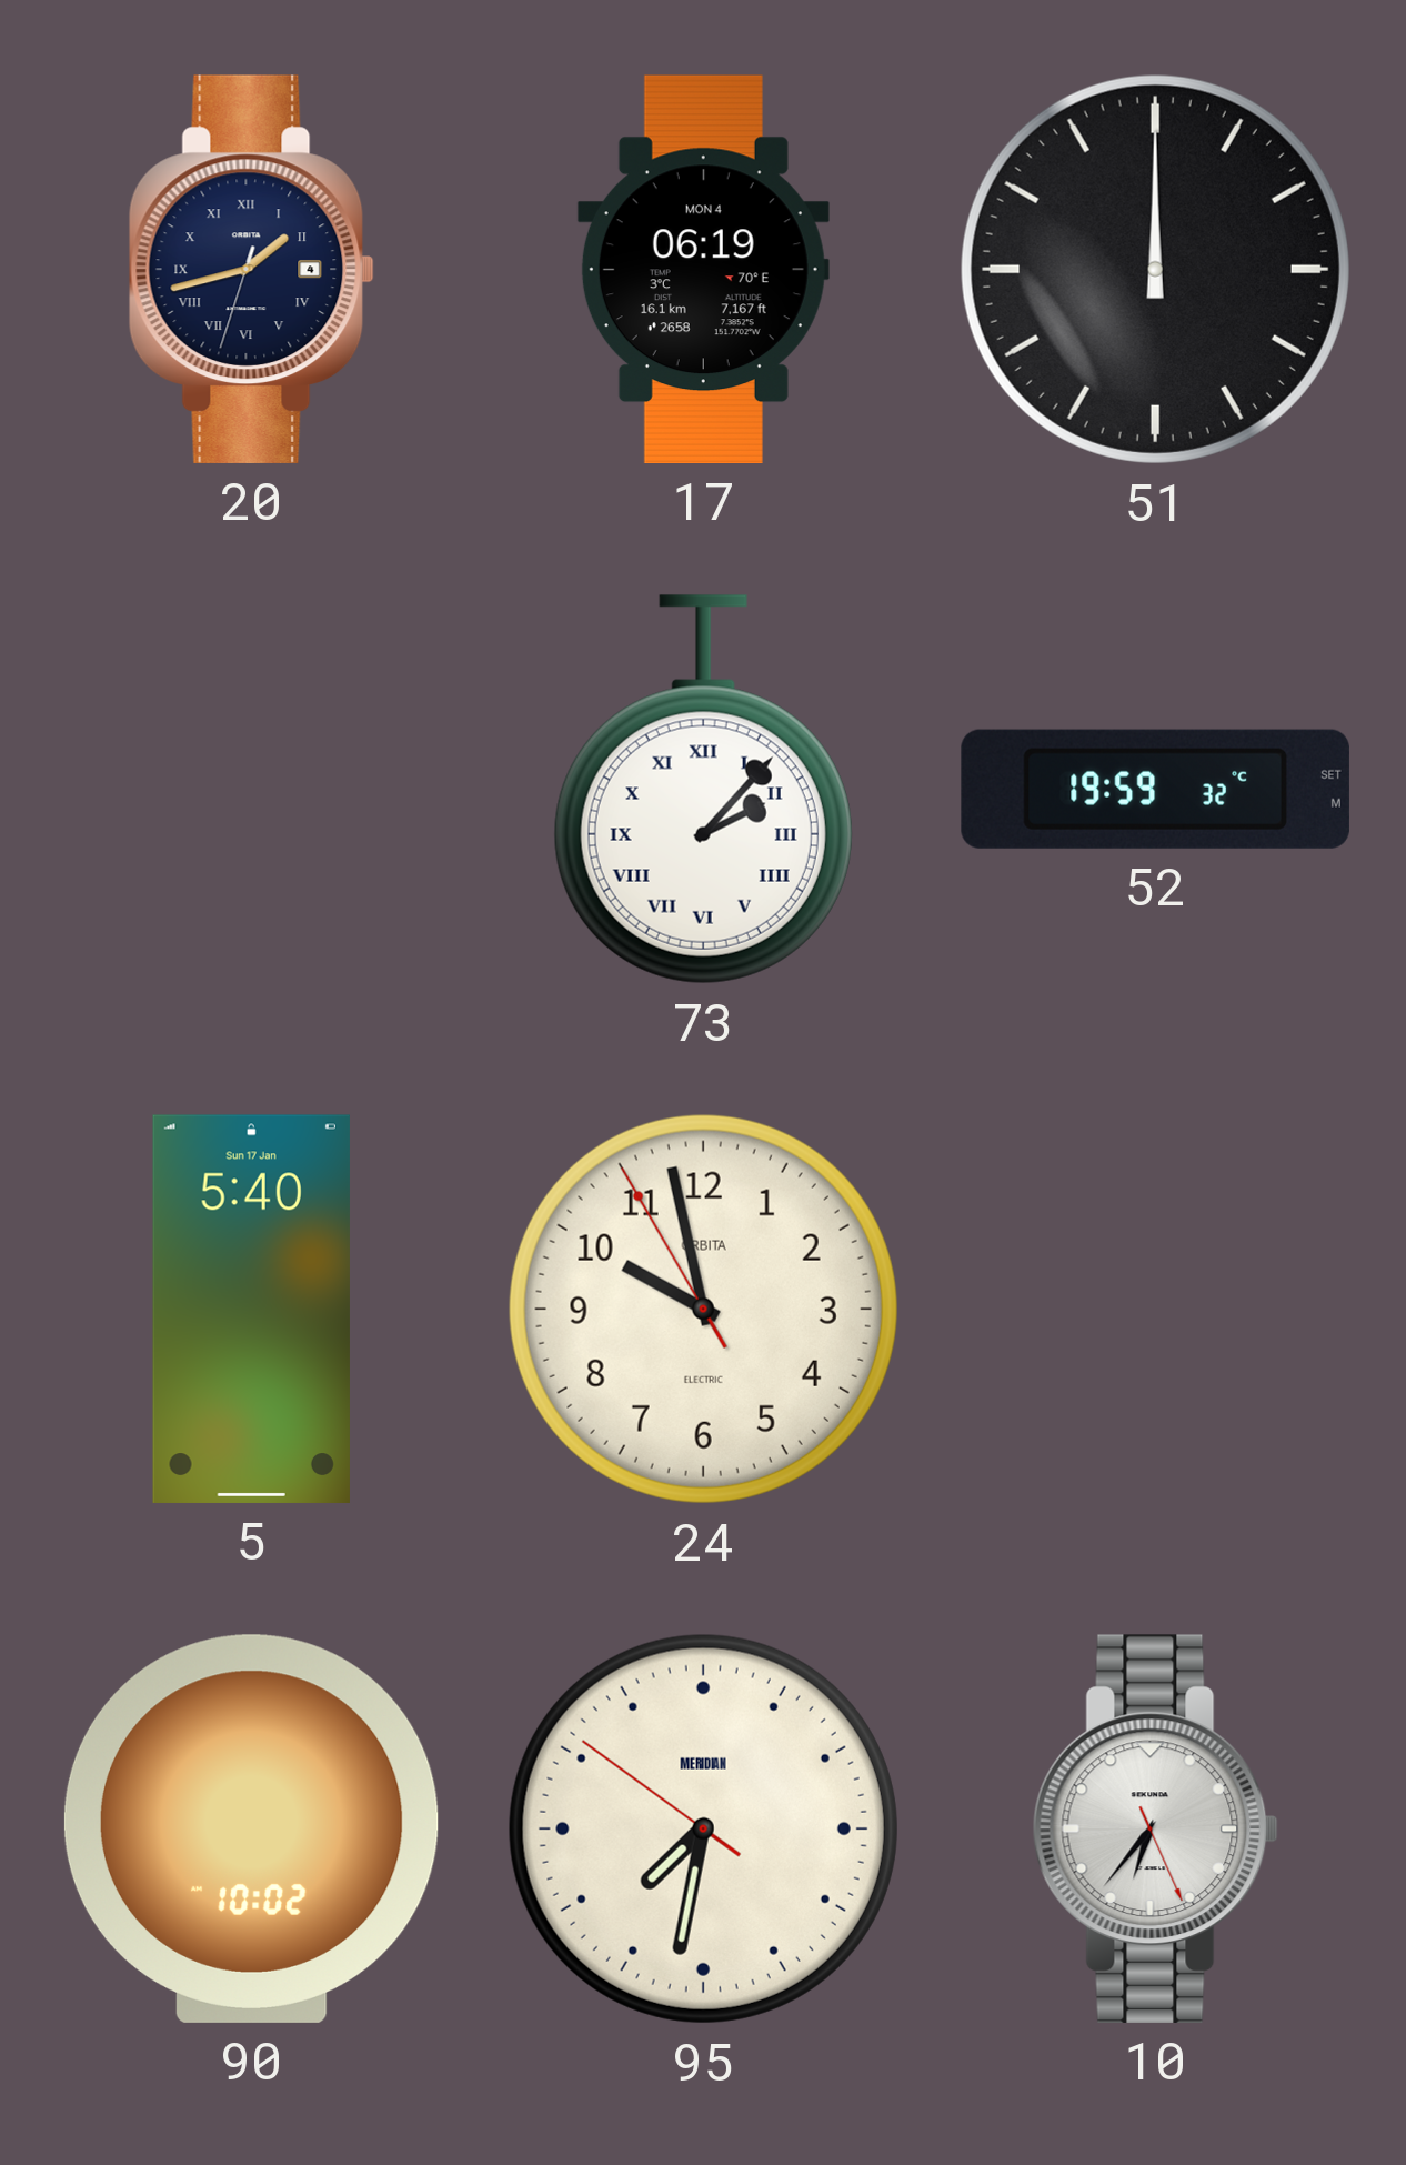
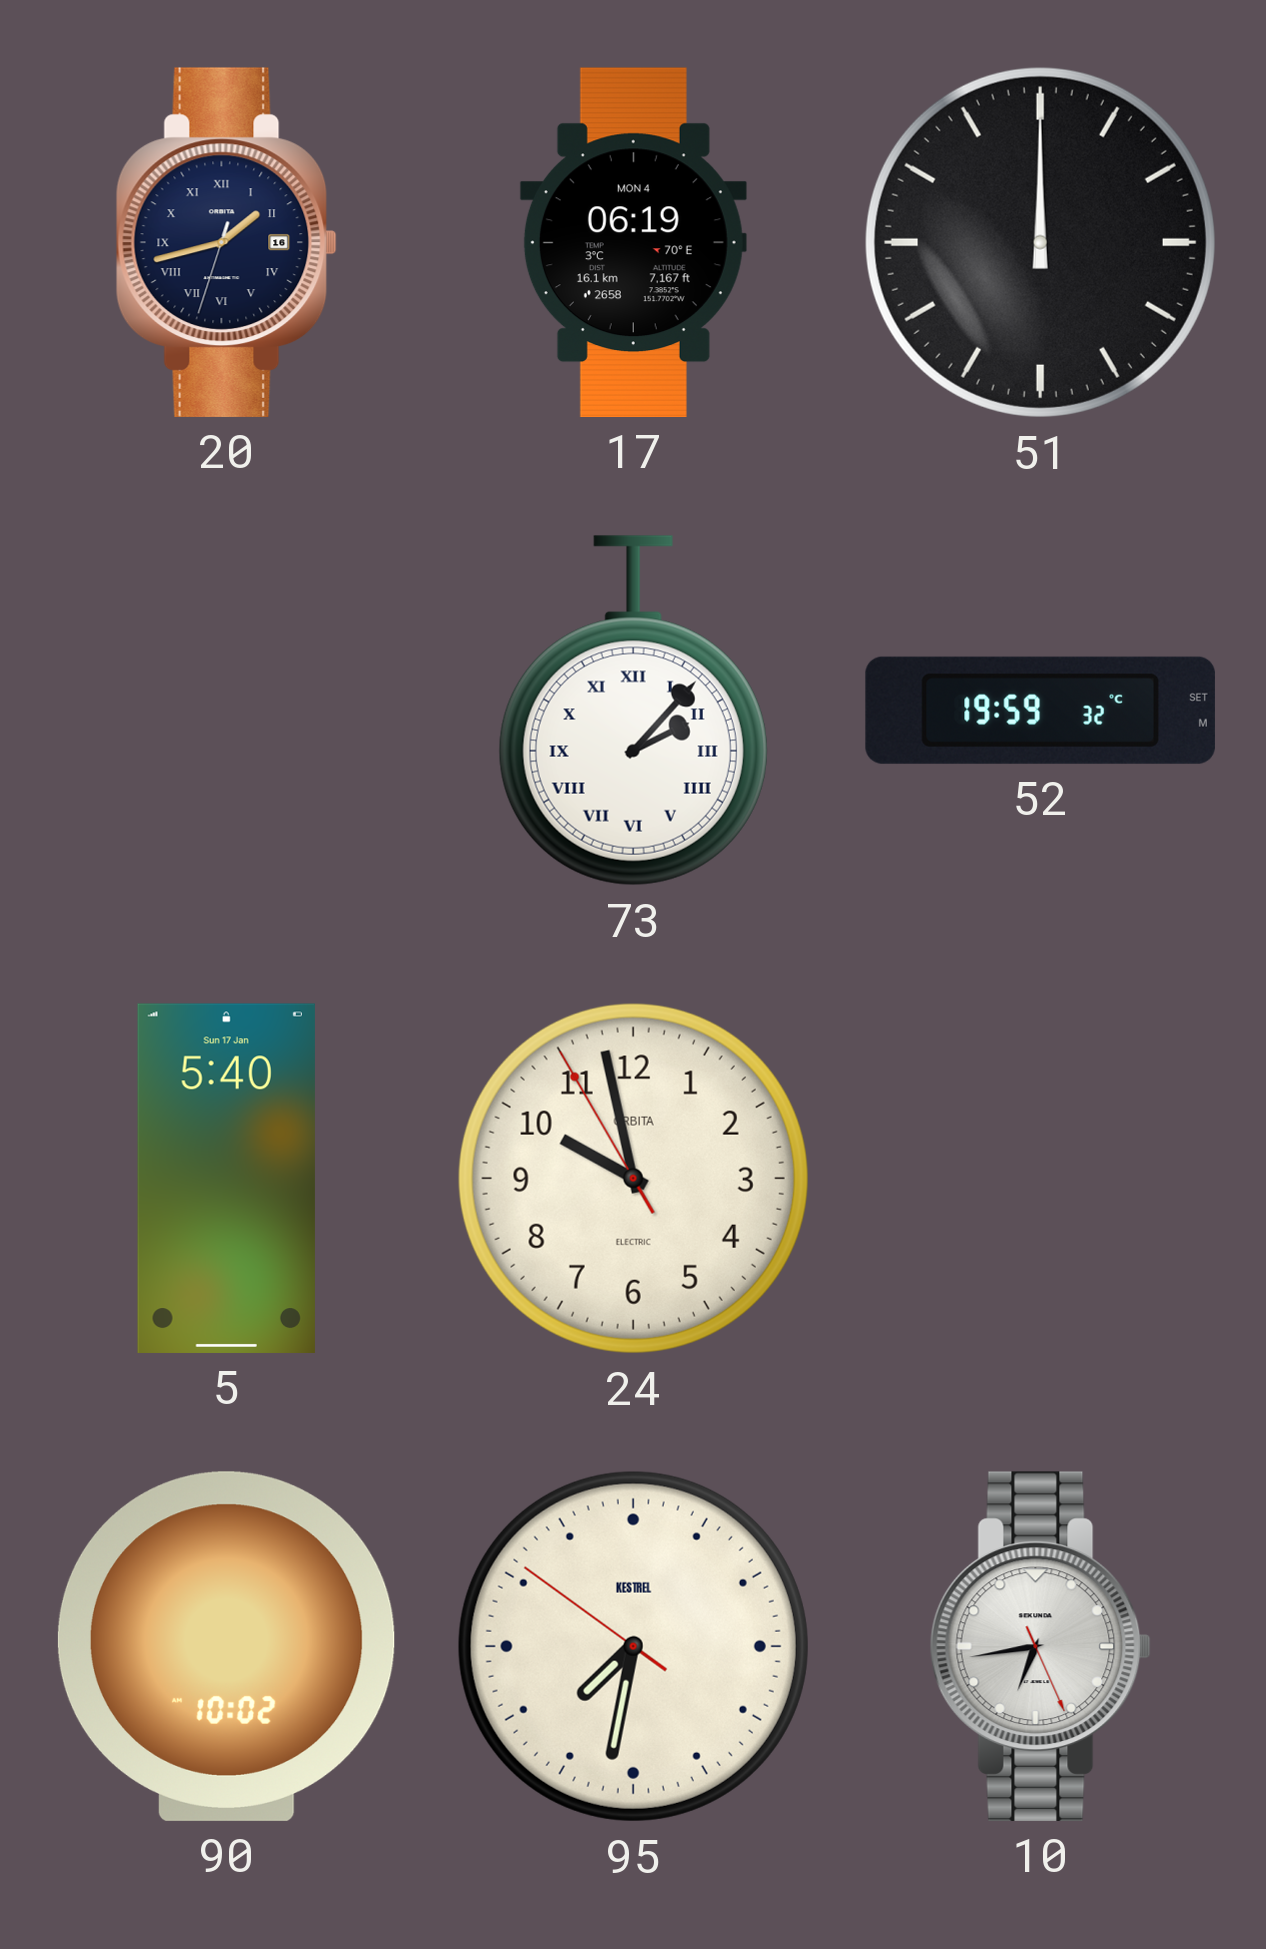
20 date: 4 -> 16
95 brand: MERIDIAN -> KESTREL
10: 6:36 -> 6:43
